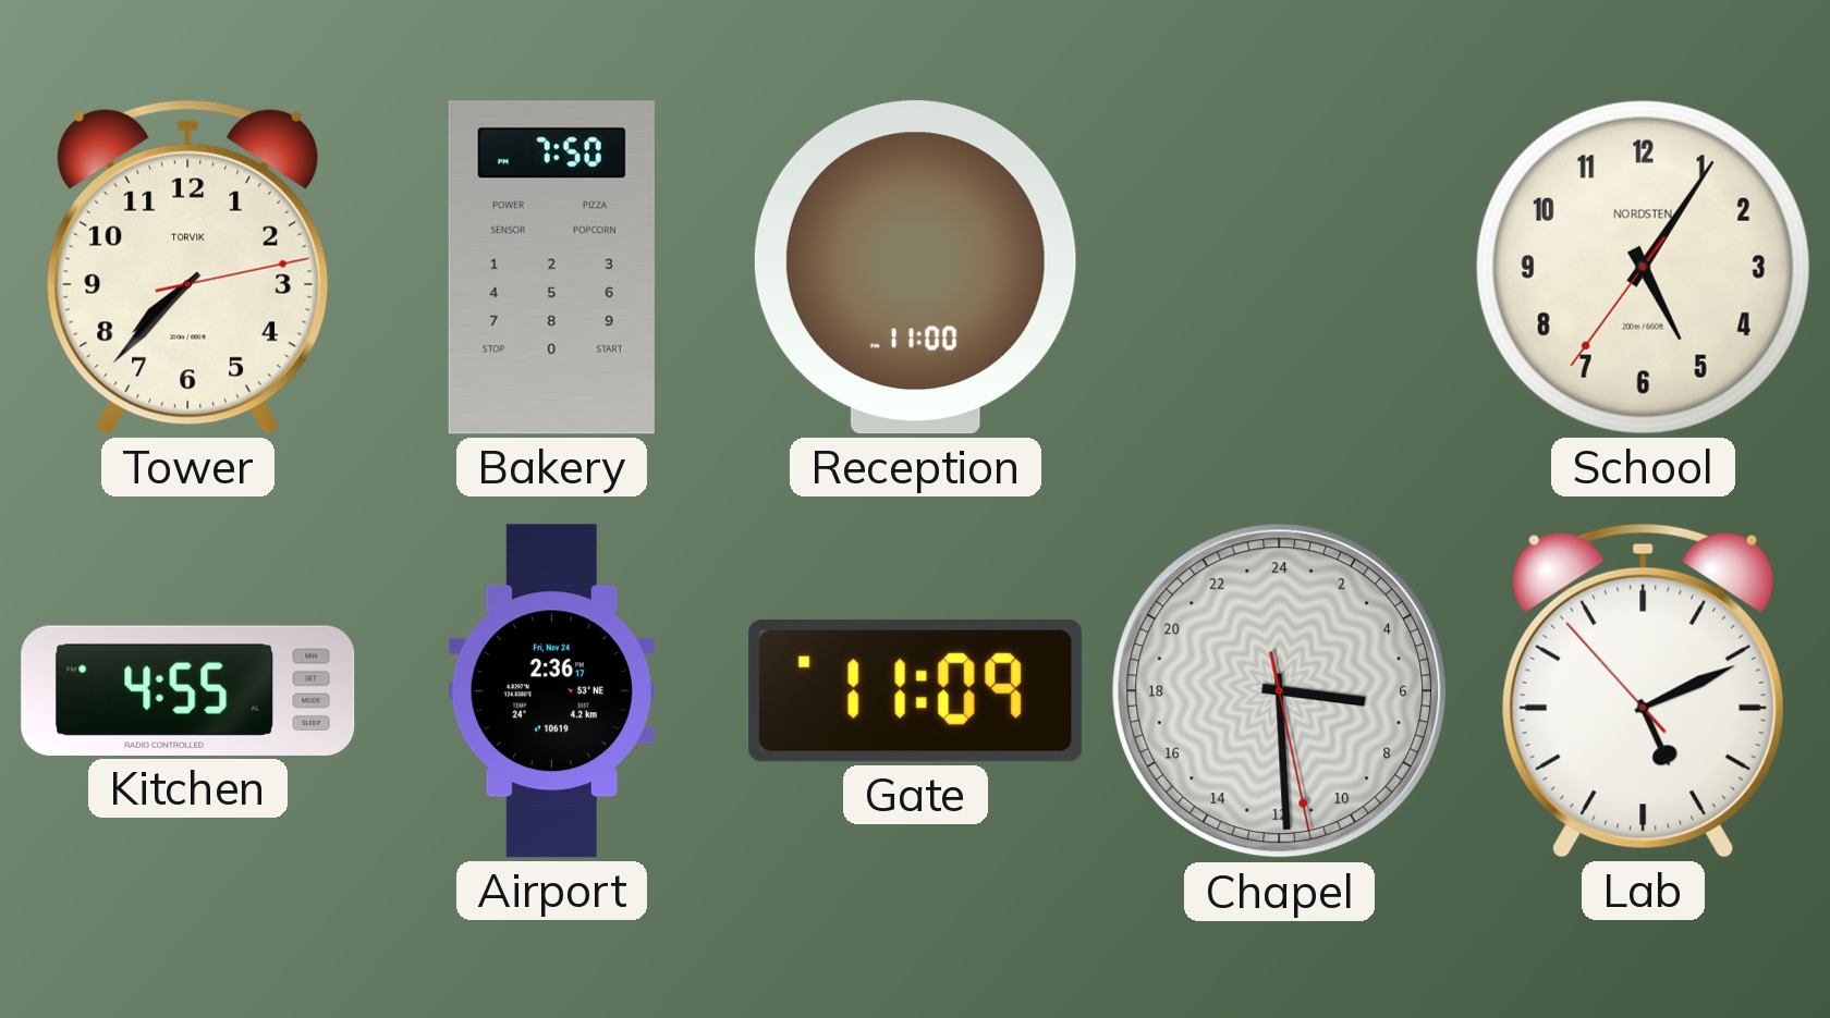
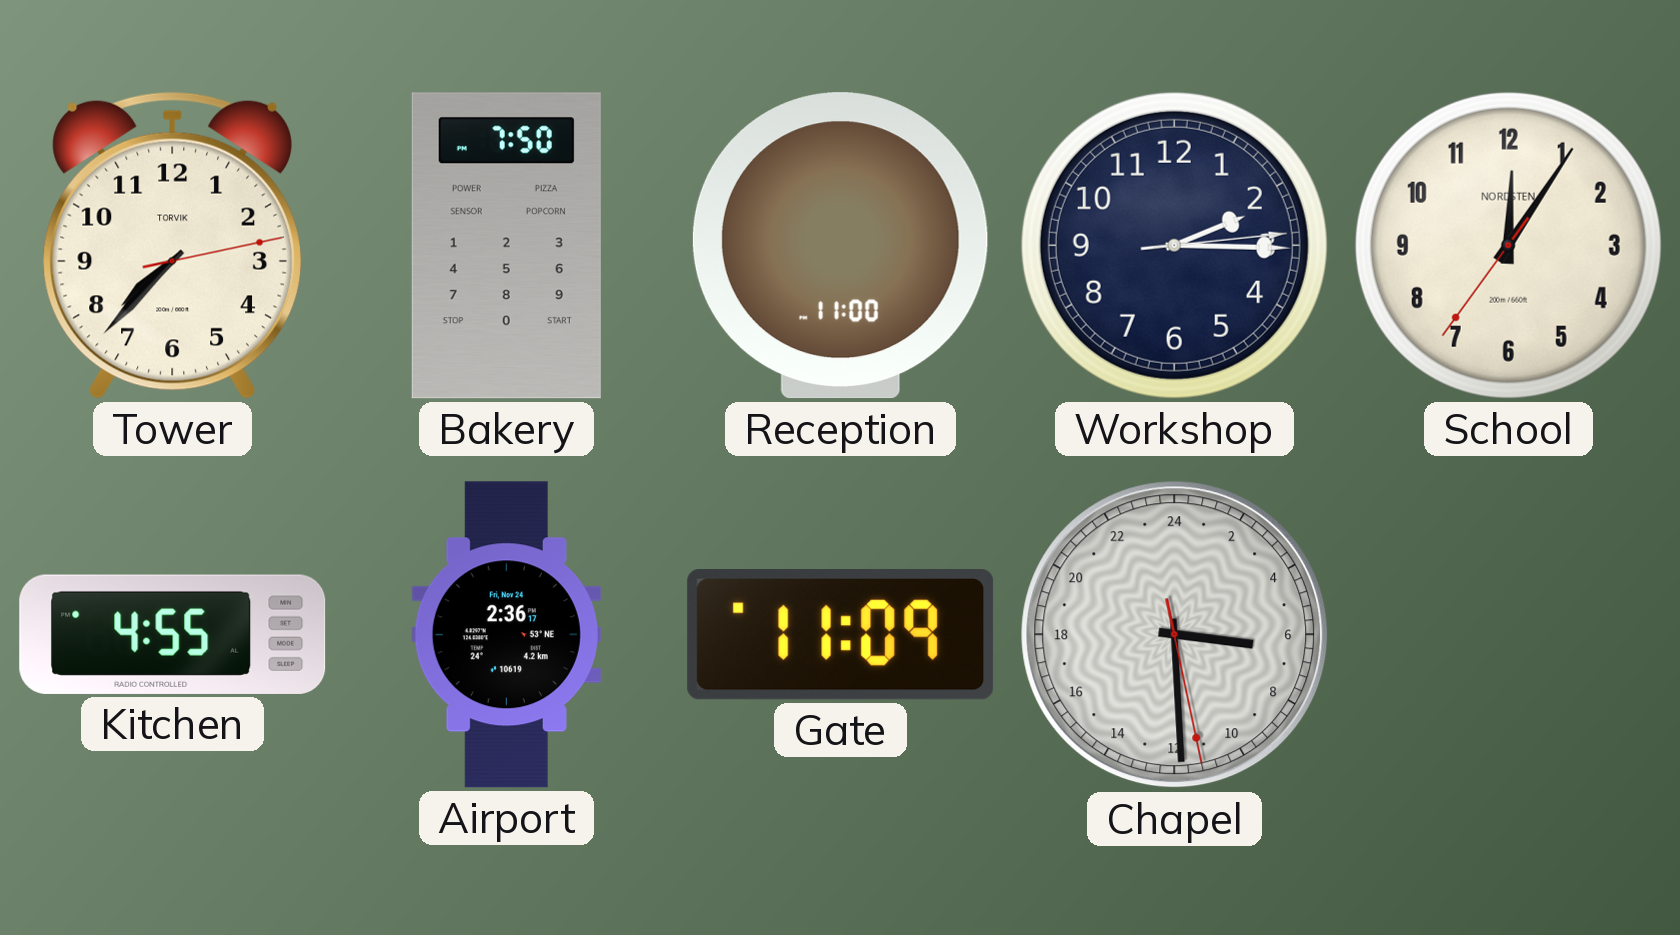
Workshop: none -> 2:15
School: 5:05 -> 12:05
Lab: 5:10 -> none
